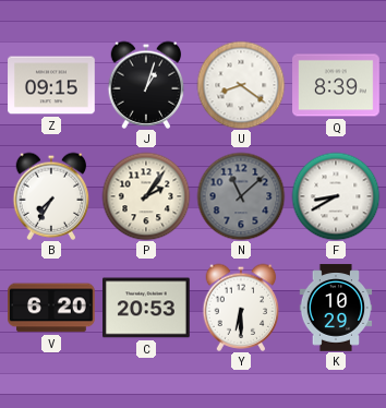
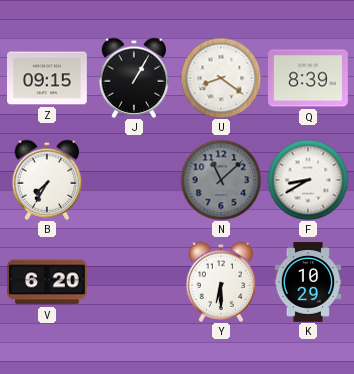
J: 1:03 -> 1:05
P: 2:06 -> none
C: 20:53 -> none
